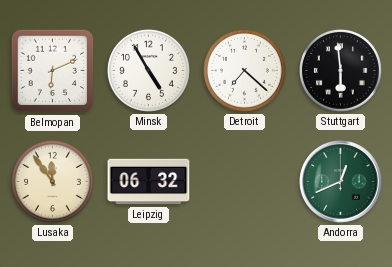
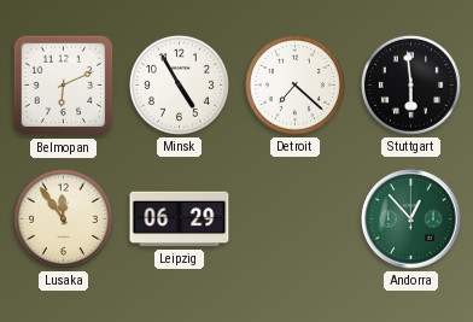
Leipzig: 06:32 -> 06:29
Andorra: 12:41 -> 12:53
